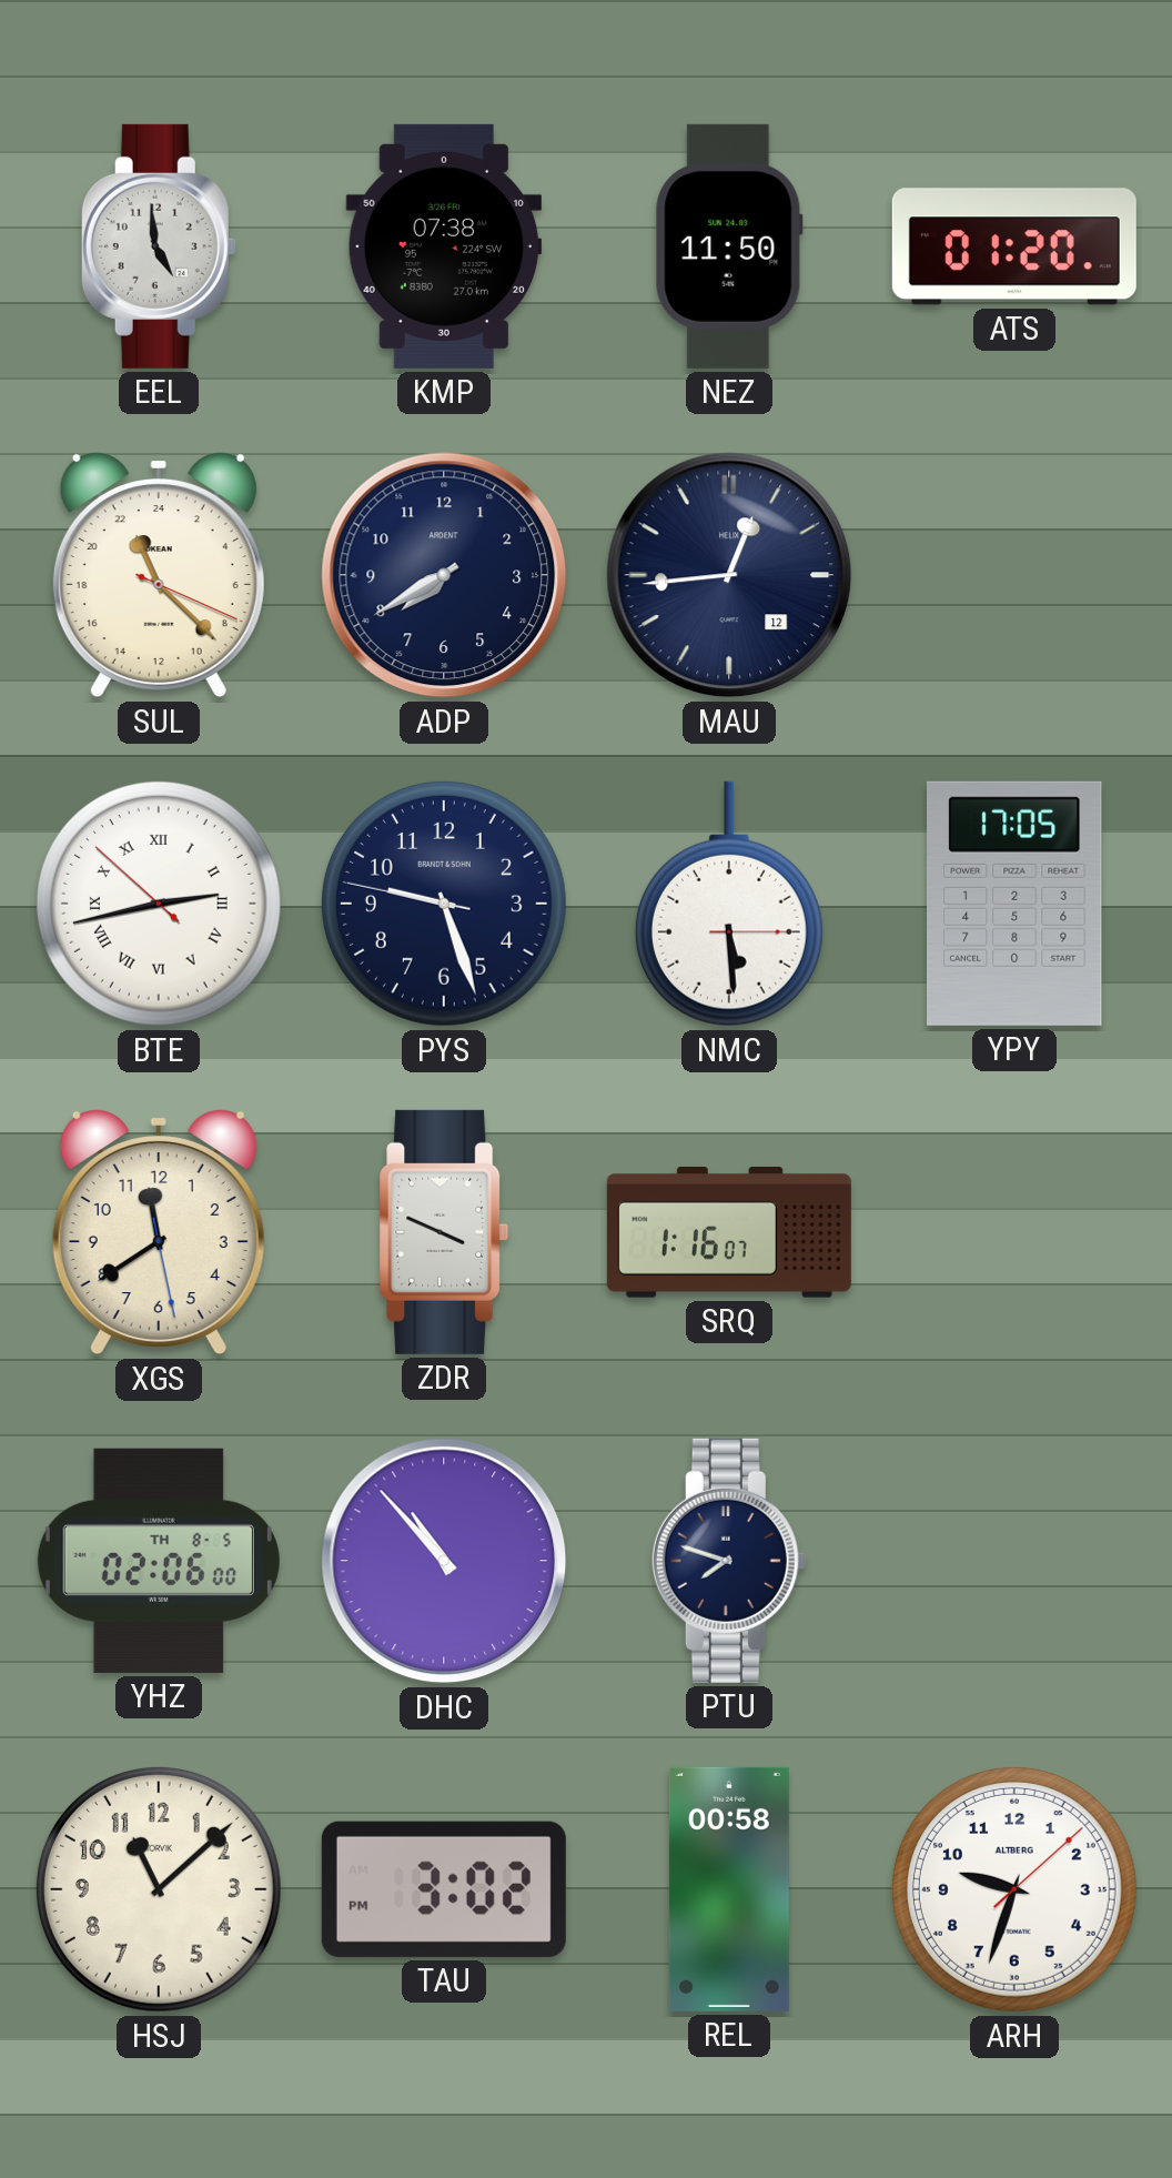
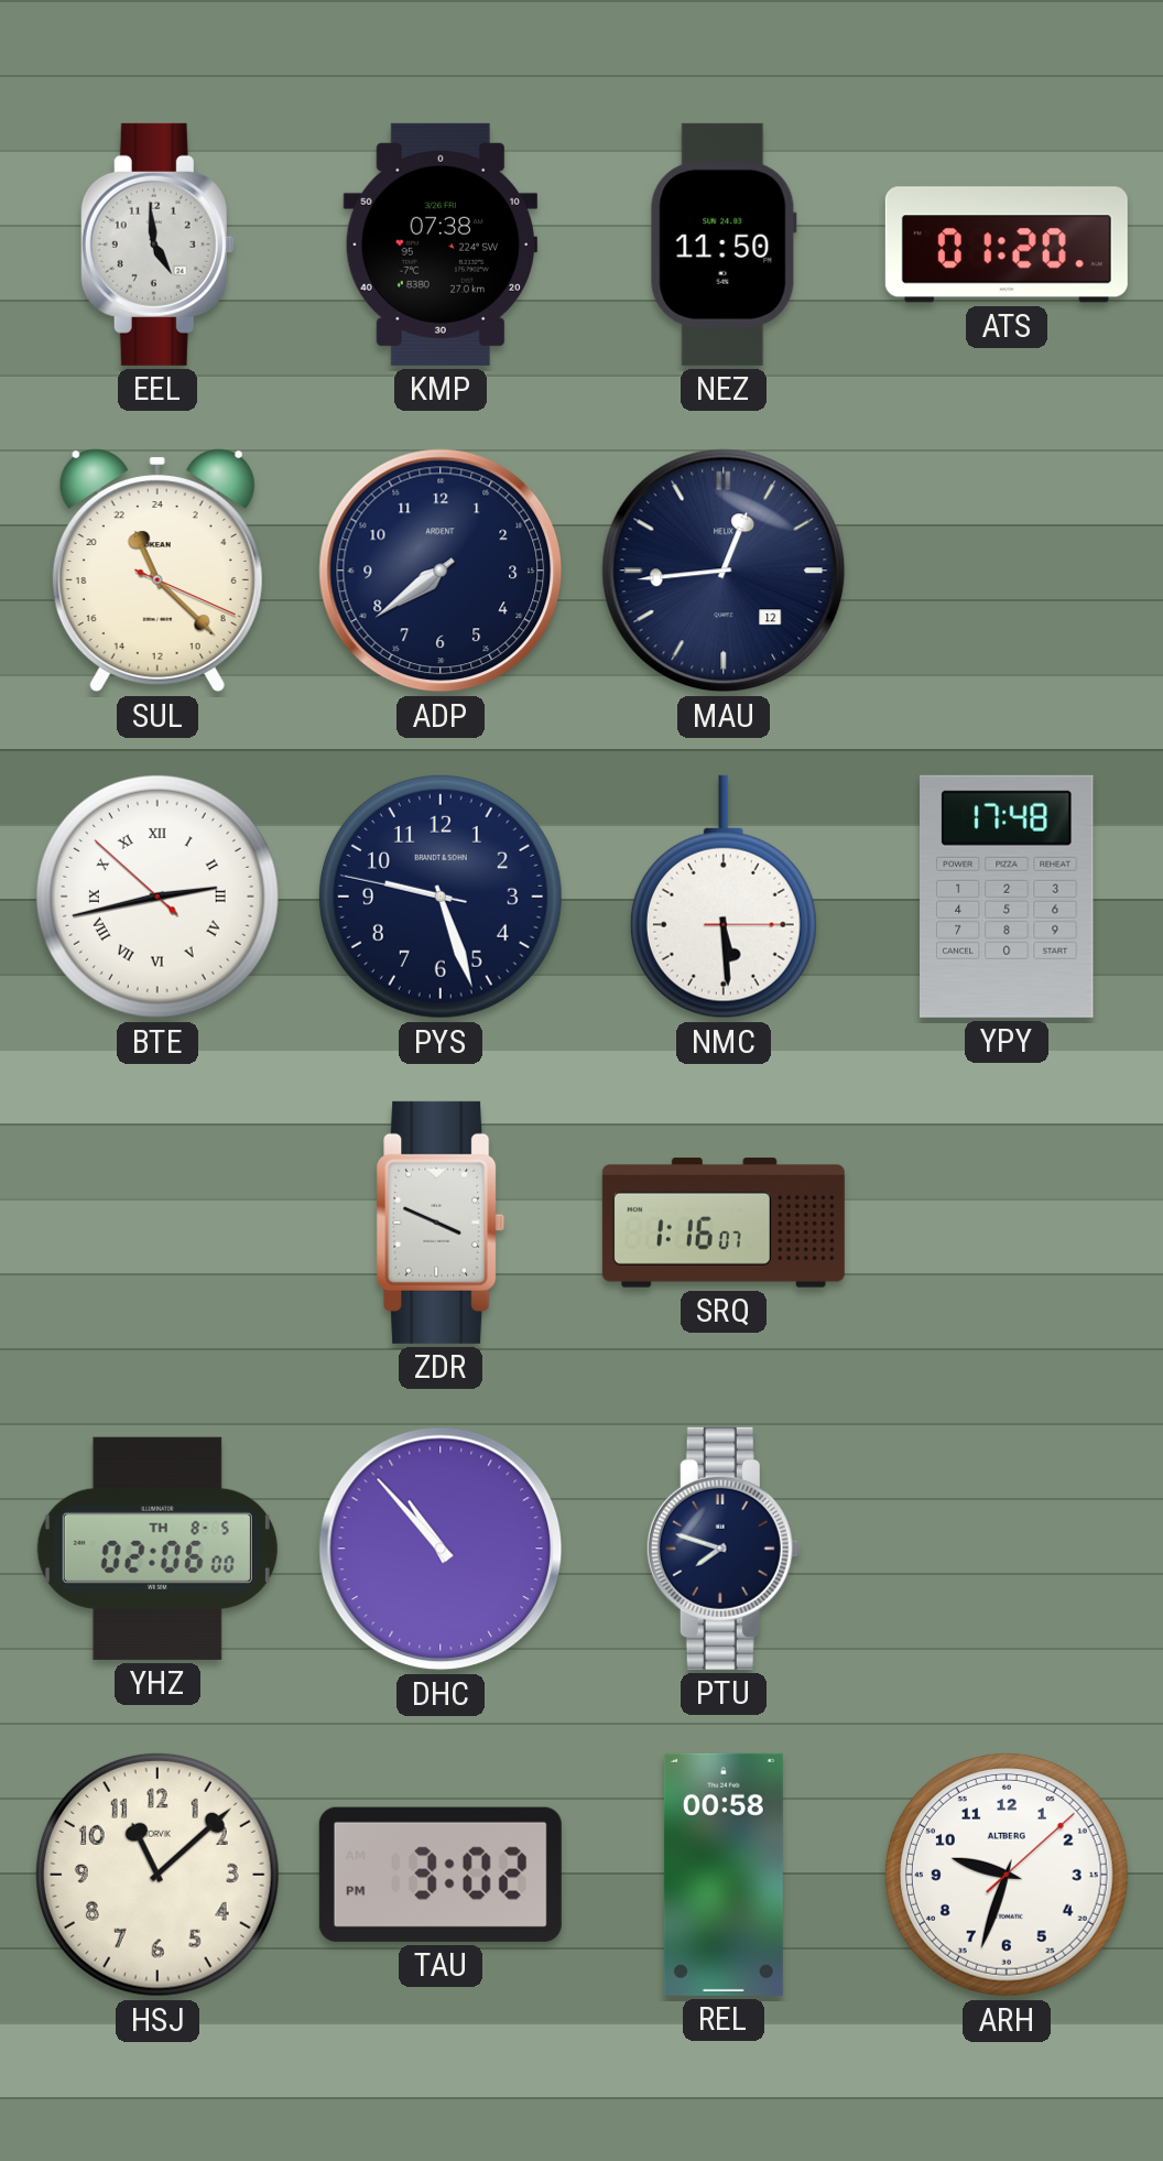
ADP: 7:40 -> 7:39
YPY: 17:05 -> 17:48
XGS: 11:39 -> none
